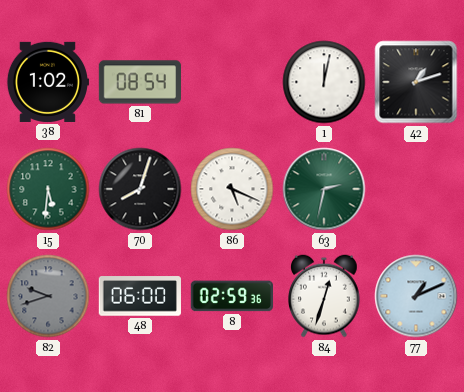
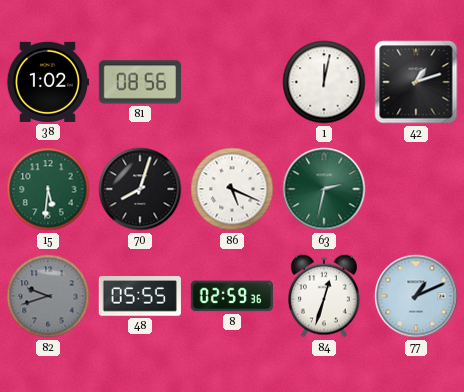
81: 08:54 -> 08:56
48: 06:00 -> 05:55
